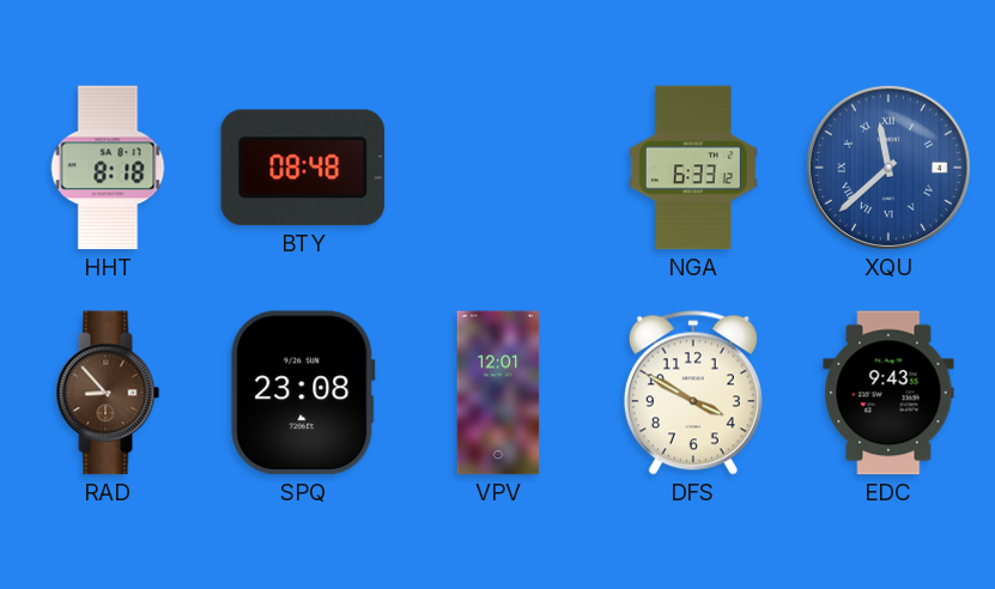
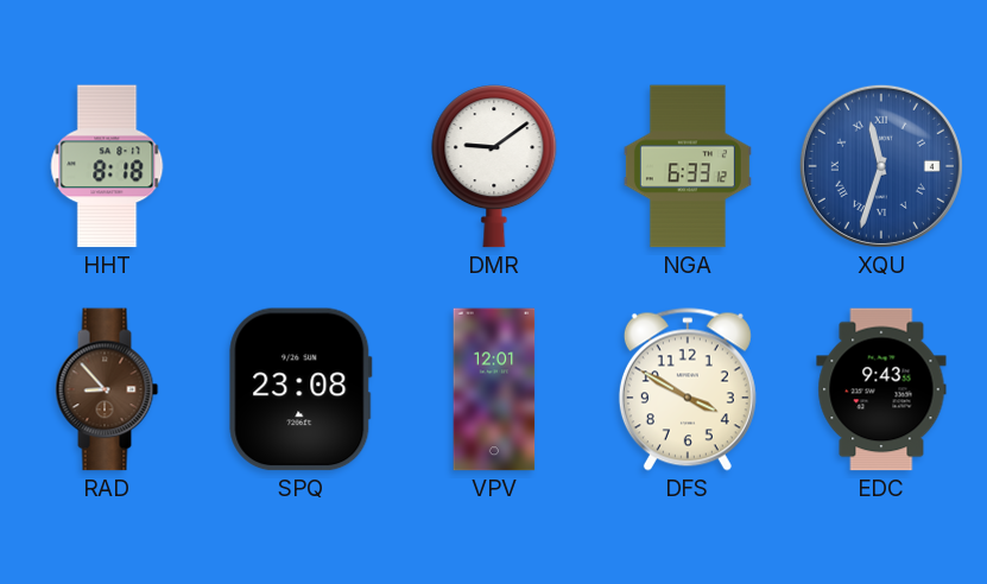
BTY: 08:48 -> none
DMR: none -> 9:09
XQU: 11:38 -> 11:33
